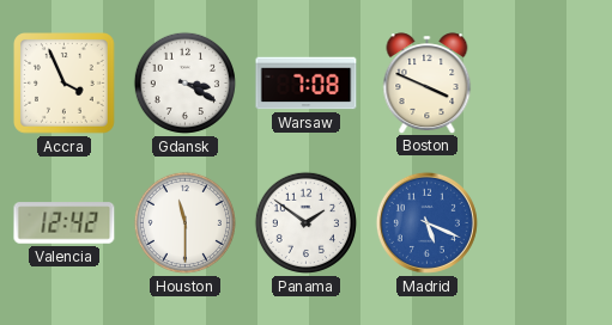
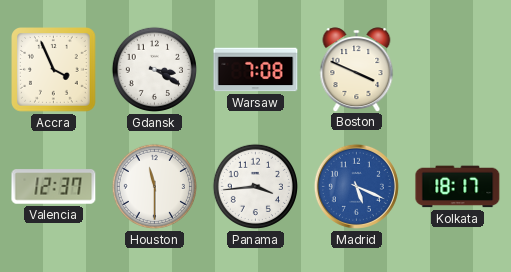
Valencia: 12:42 -> 12:37
Panama: 1:51 -> 3:44
Kolkata: none -> 18:17
